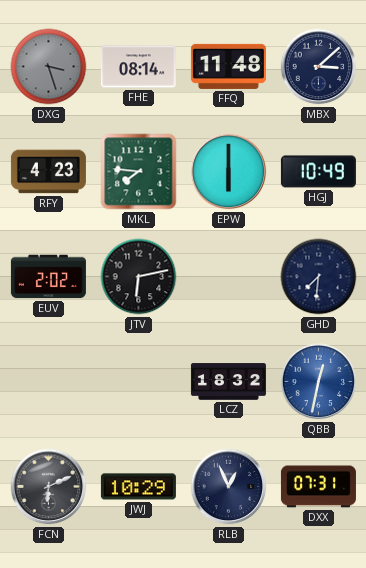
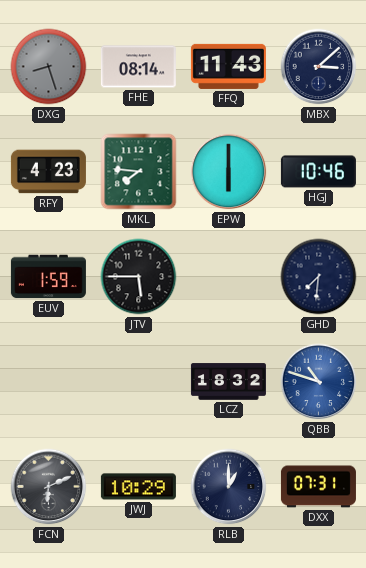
DXG: 3:27 -> 8:27
FFQ: 11:48 -> 11:43
HGJ: 10:49 -> 10:46
EUV: 2:02 -> 1:59
JTV: 6:13 -> 5:45
QBB: 12:32 -> 10:48
RLB: 12:56 -> 1:00
